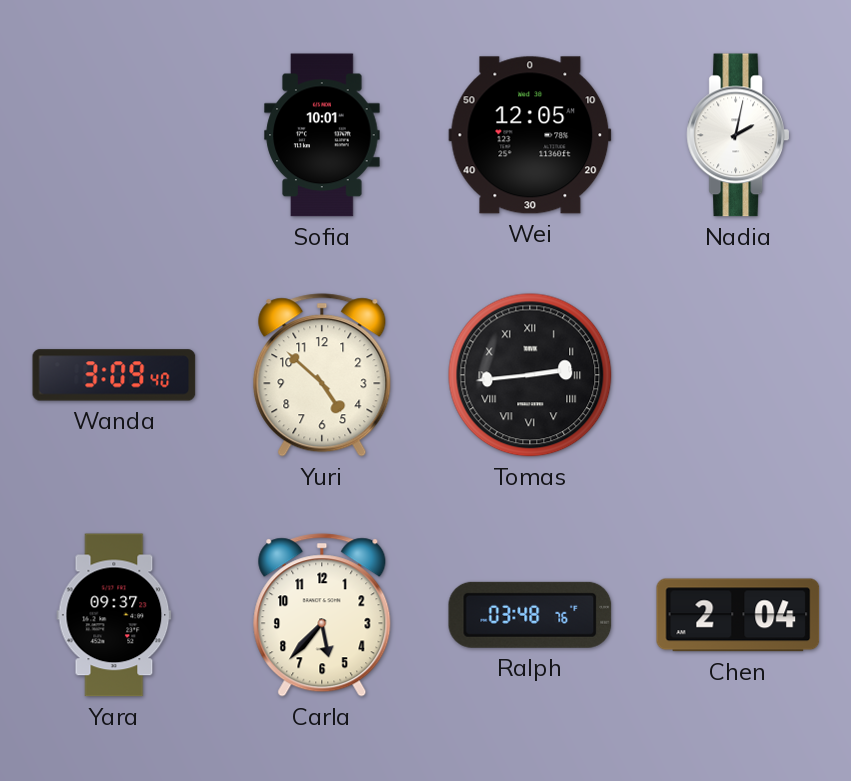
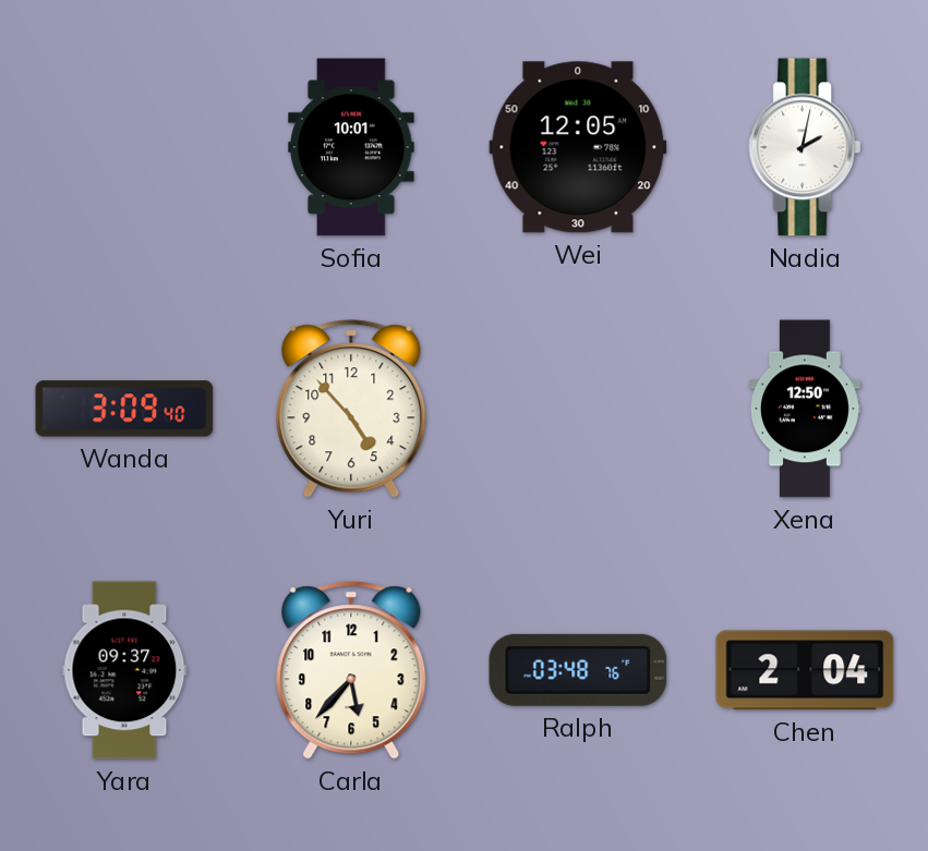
Yuri: 4:52 -> 4:53
Tomas: 2:44 -> none
Xena: none -> 12:50
